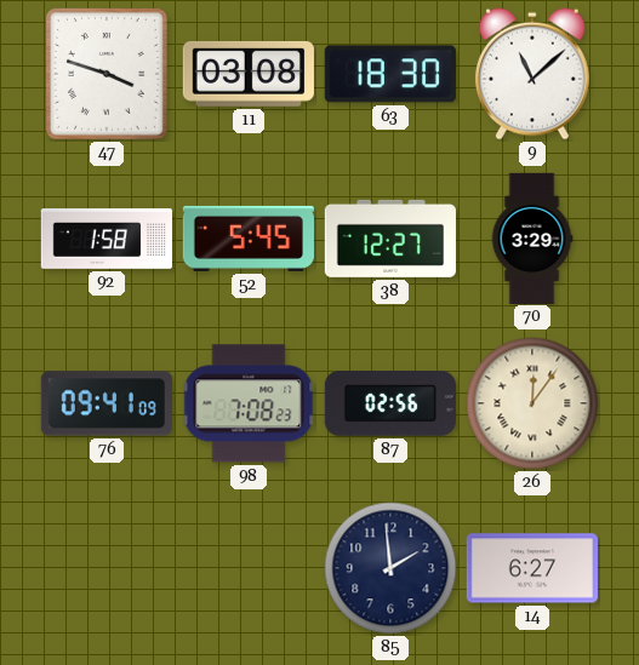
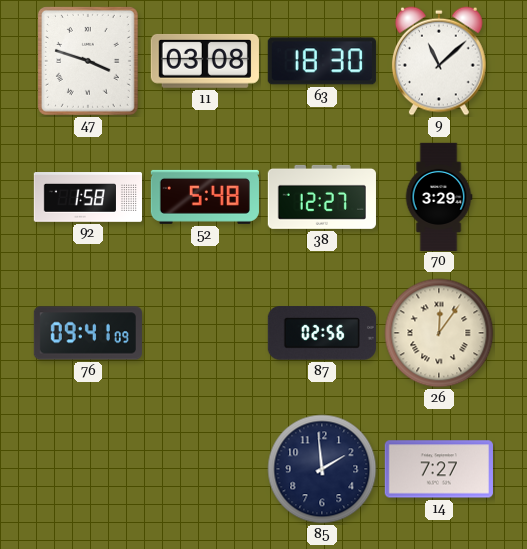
52: 5:45 -> 5:48
98: 7:08 -> none
14: 6:27 -> 7:27
